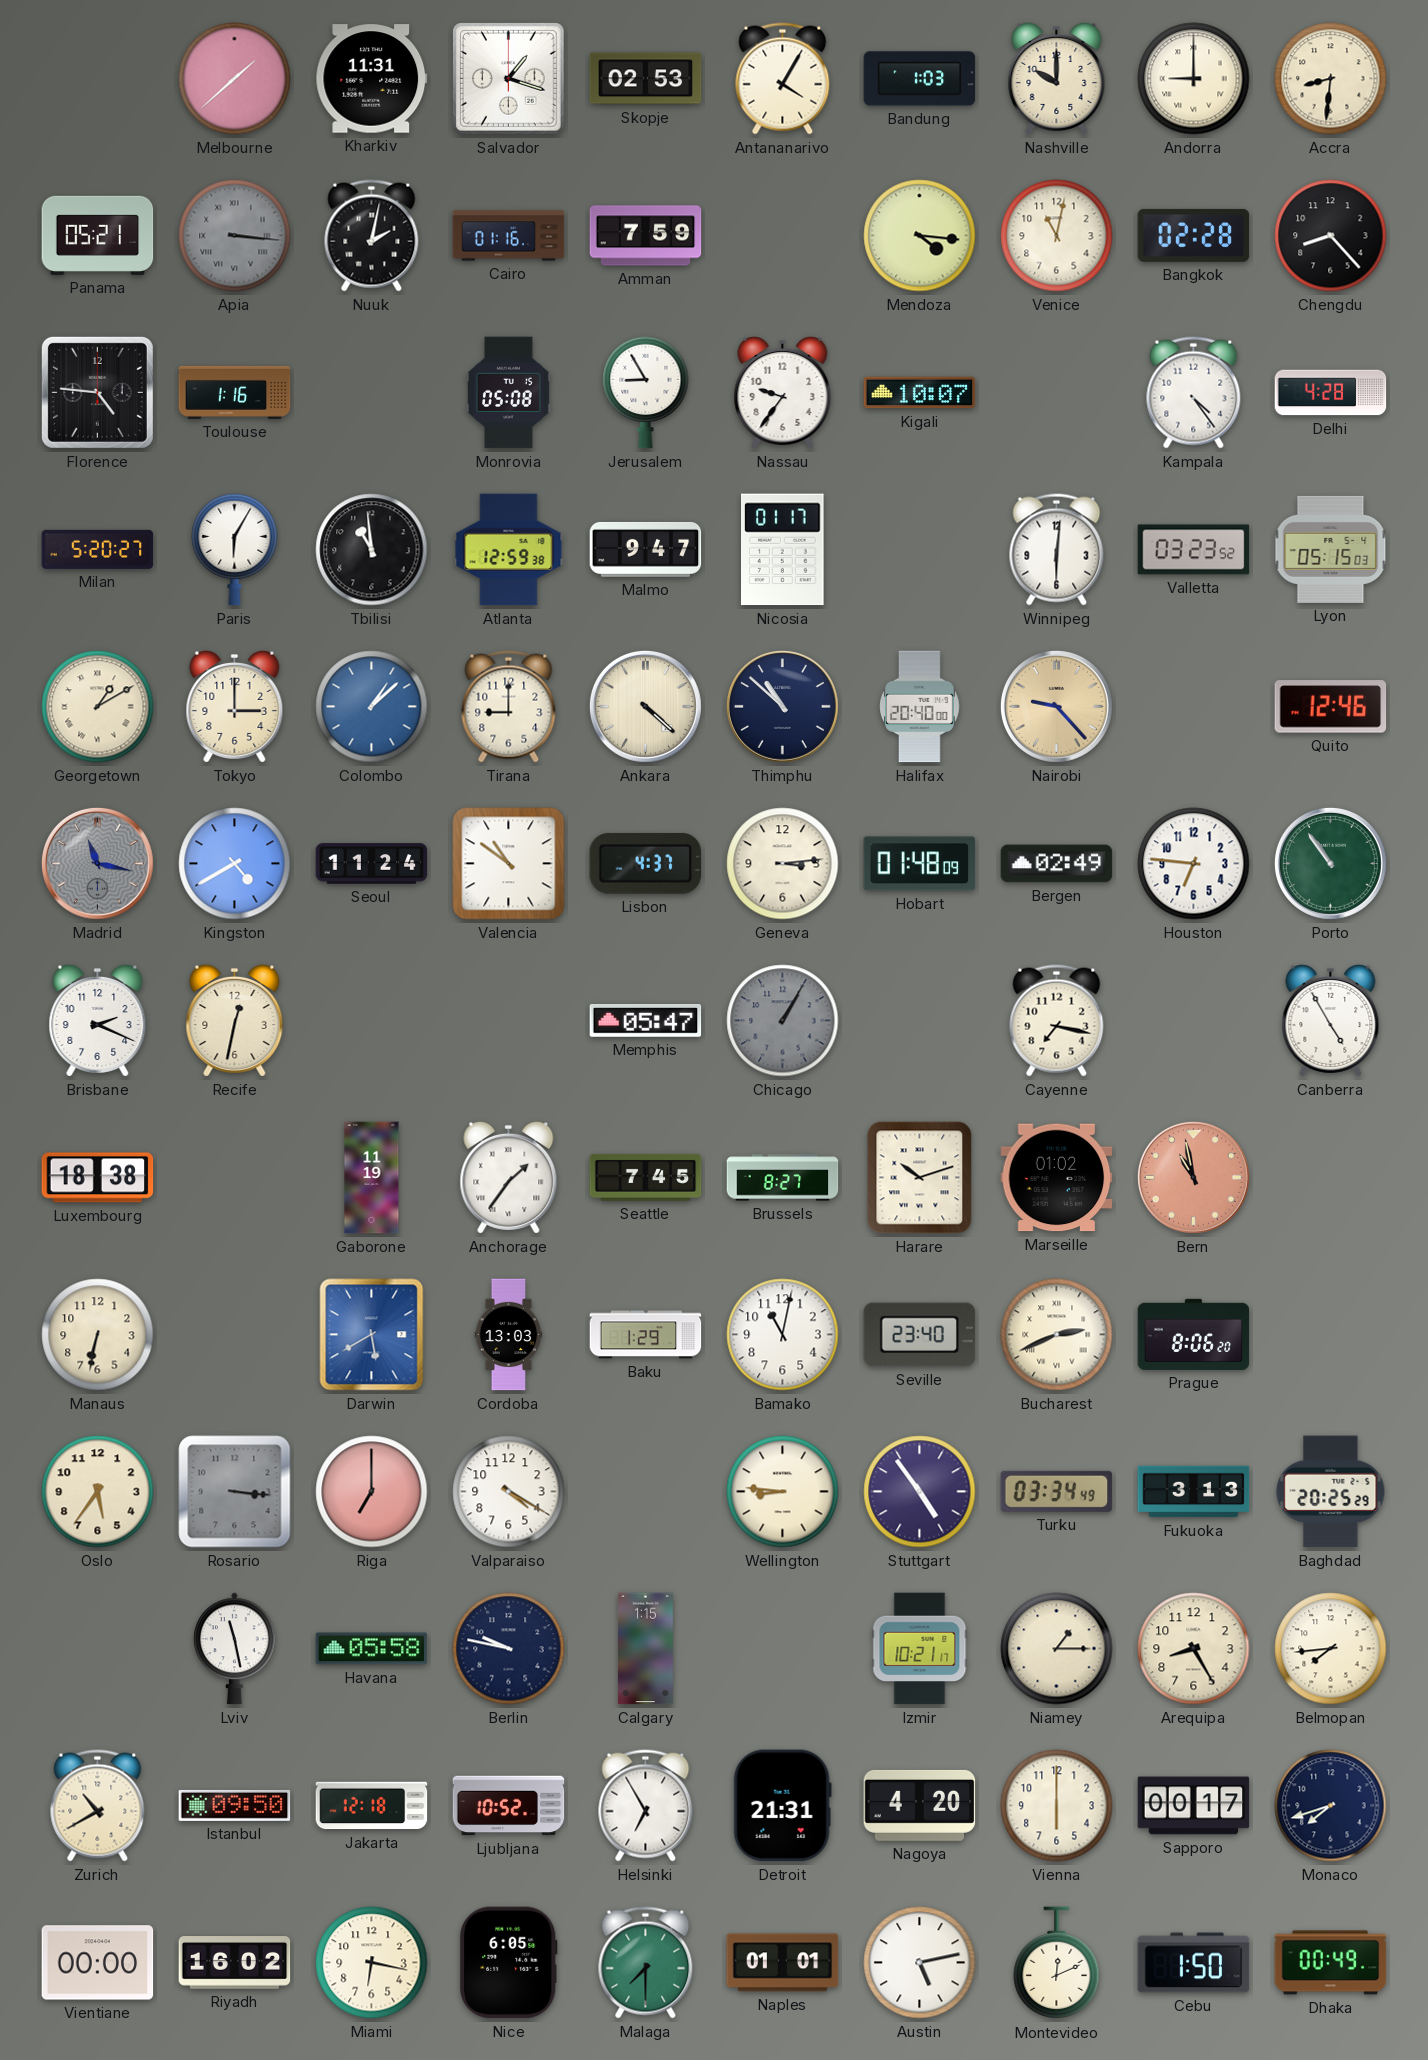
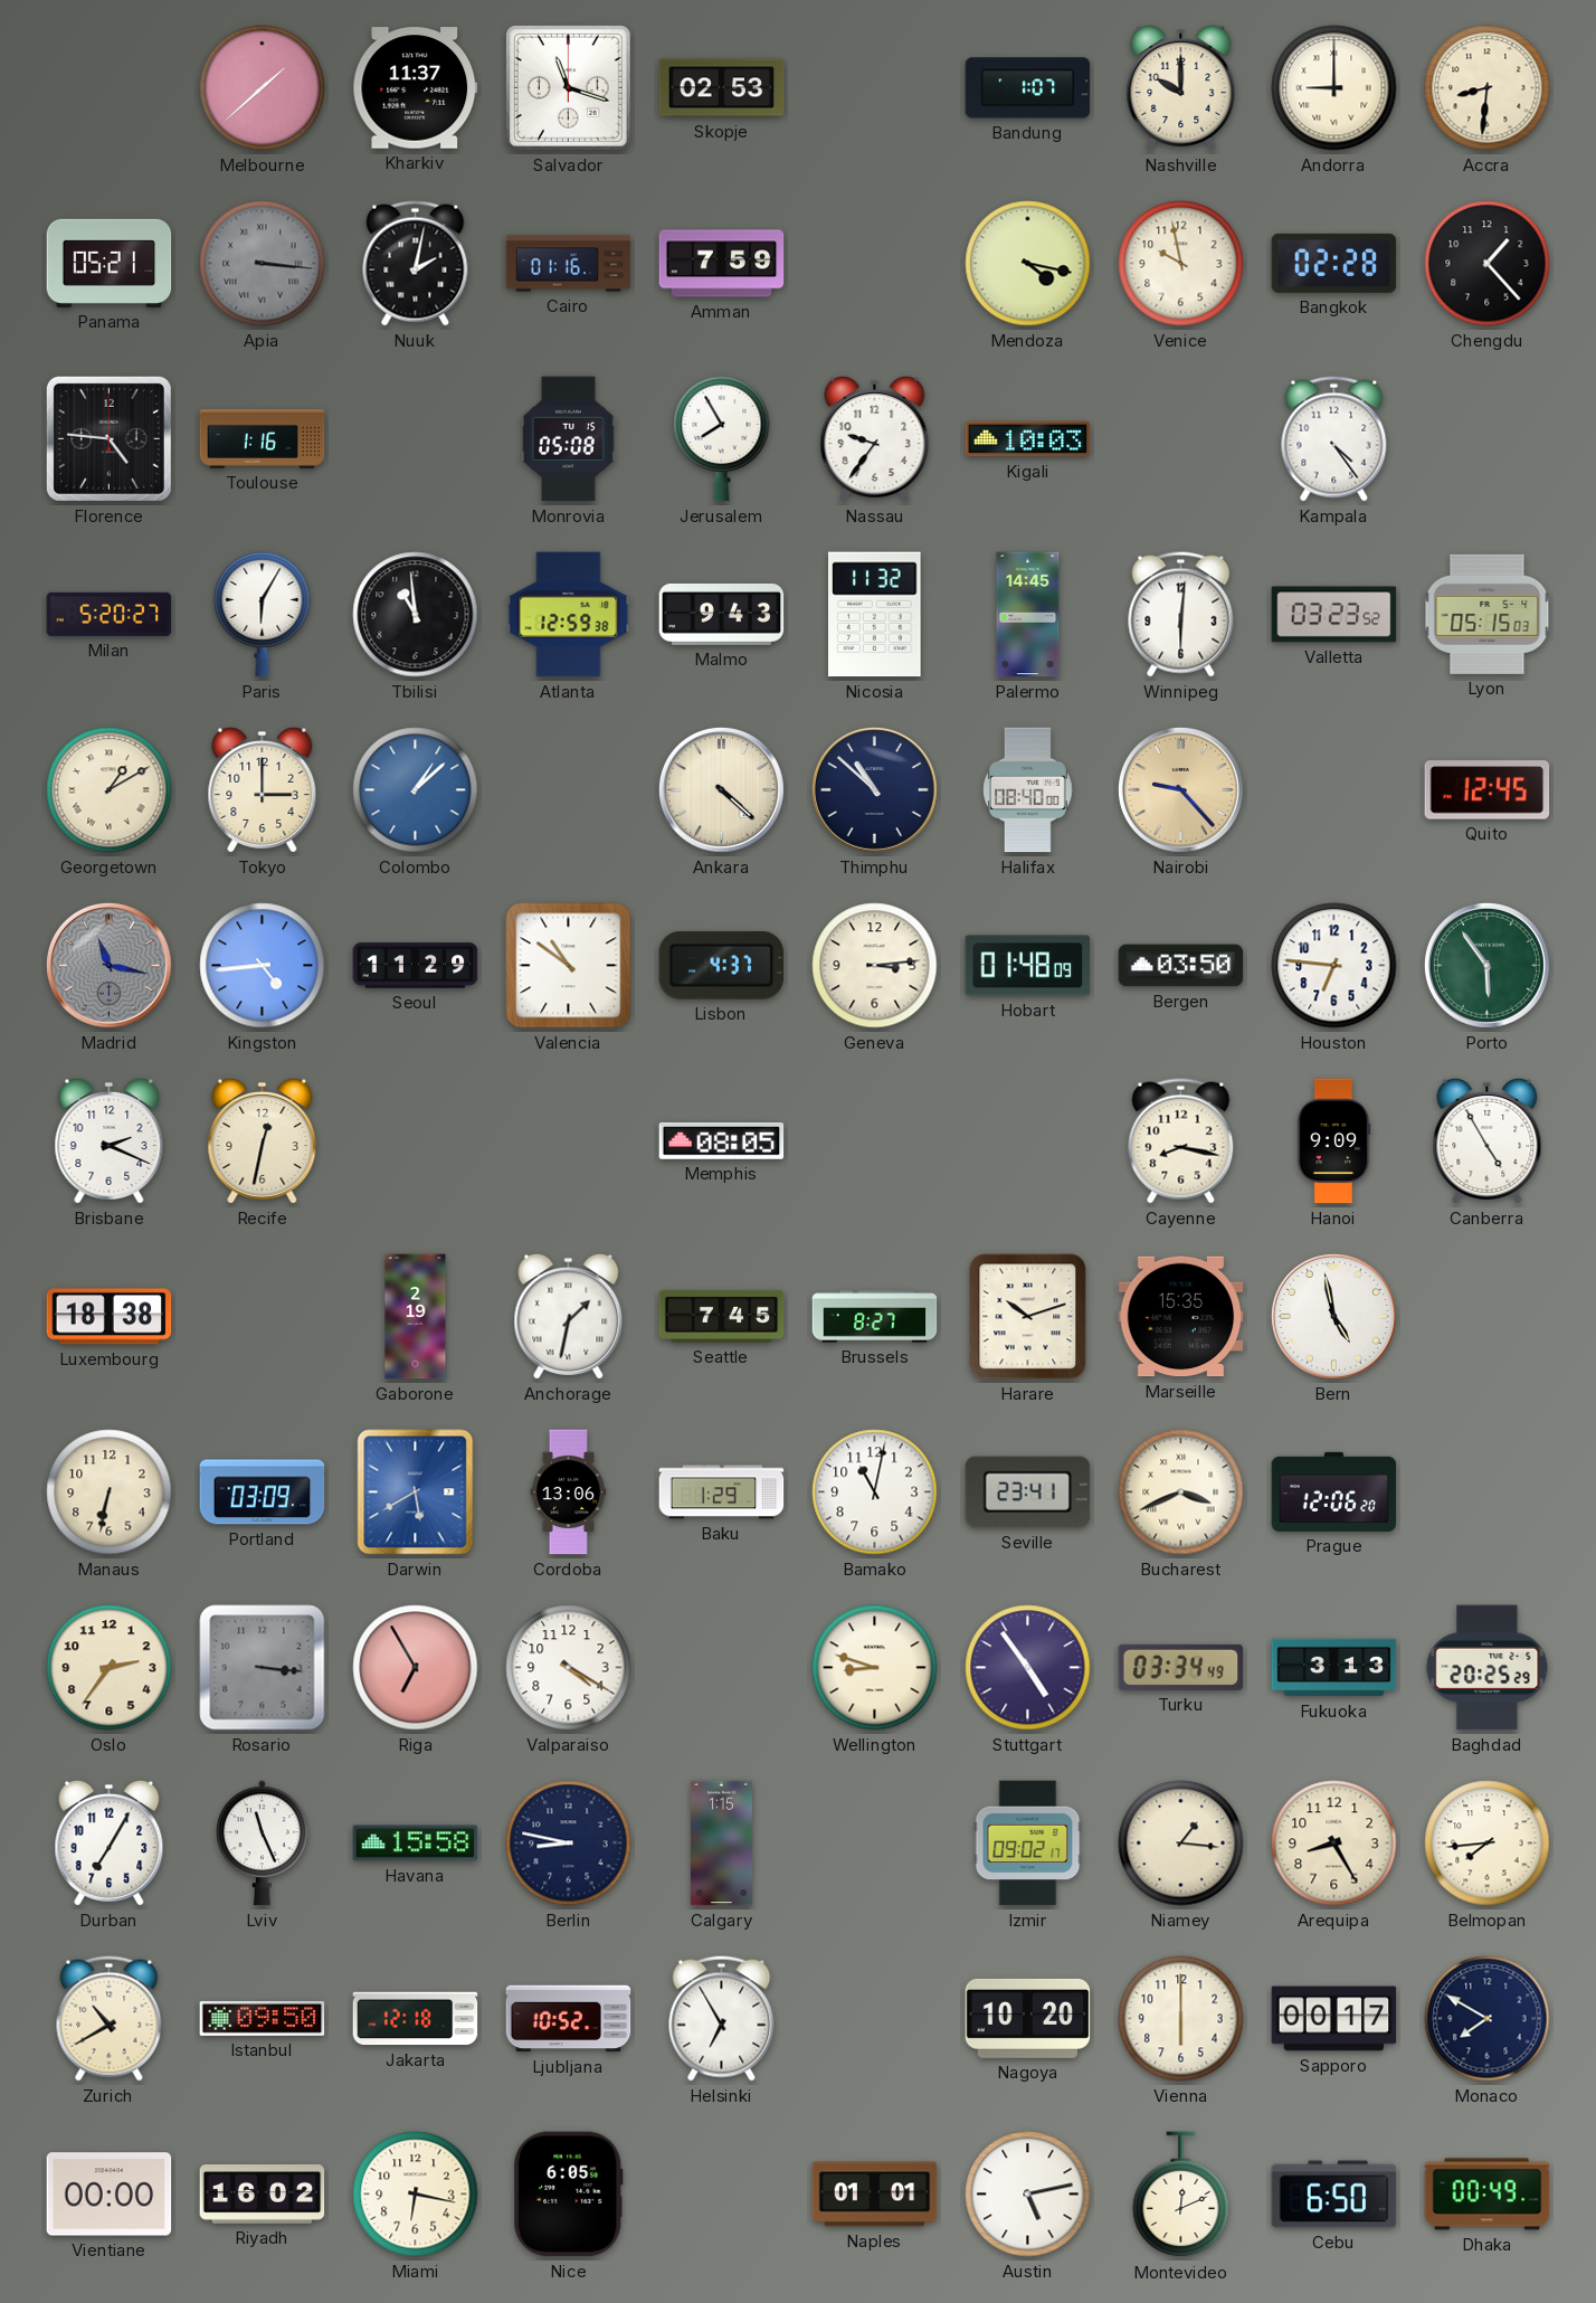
Kharkiv: 11:31 -> 11:37
Salvador: 1:18 -> 11:18
Antananarivo: 4:05 -> none
Bandung: 1:03 -> 1:07
Mendoza: 4:16 -> 4:17
Venice: 11:02 -> 9:58
Chengdu: 8:23 -> 1:23
Jerusalem: 8:55 -> 7:55
Kigali: 10:07 -> 10:03
Delhi: 4:28 -> none
Malmo: 9:47 -> 9:43
Nicosia: 01:17 -> 11:32
Palermo: none -> 14:45
Tirana: 9:00 -> none
Halifax: 20:40 -> 08:40
Quito: 12:46 -> 12:45
Kingston: 4:40 -> 4:44
Seoul: 11:24 -> 11:29
Bergen: 02:49 -> 03:50
Porto: 10:54 -> 5:54
Memphis: 05:47 -> 08:05
Chicago: 1:05 -> none
Cayenne: 7:17 -> 8:17
Hanoi: none -> 9:09
Gaborone: 11:19 -> 2:19
Anchorage: 1:36 -> 1:32
Marseille: 01:02 -> 15:35
Bern: 10:58 -> 4:58
Bern dial: salmon -> white
Portland: none -> 03:09
Cordoba: 13:03 -> 13:06
Seville: 23:40 -> 23:41
Bucharest: 2:41 -> 3:41
Prague: 8:06 -> 12:06
Oslo: 5:36 -> 2:36
Riga: 7:00 -> 6:55
Wellington: 8:46 -> 8:48
Durban: none -> 7:05
Lviv: 11:28 -> 11:26
Havana: 05:58 -> 15:58
Berlin: 9:47 -> 8:47
Izmir: 10:21 -> 09:02
Niamey: 1:15 -> 1:16
Detroit: 21:31 -> none
Nagoya: 4:20 -> 10:20
Monaco: 7:42 -> 7:50
Malaga: 7:30 -> none
Cebu: 1:50 -> 6:50
